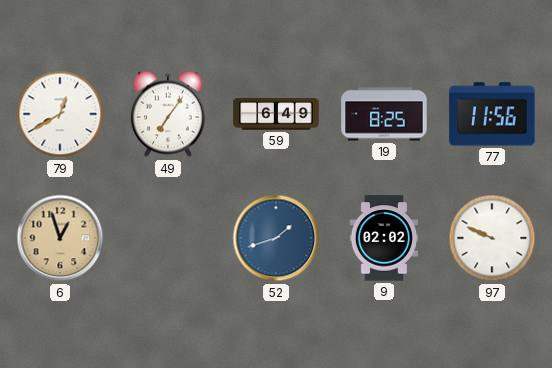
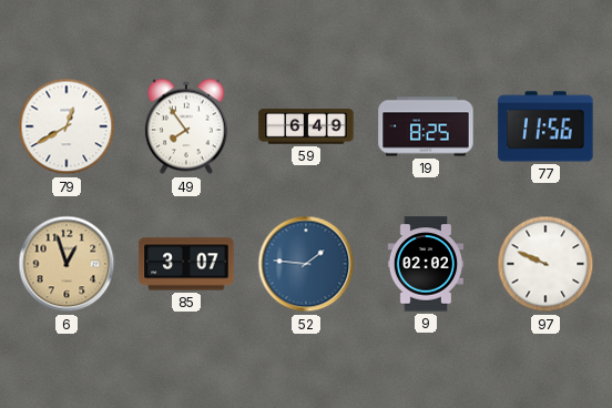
49: 7:06 -> 7:54
85: none -> 3:07
52: 1:42 -> 1:46
